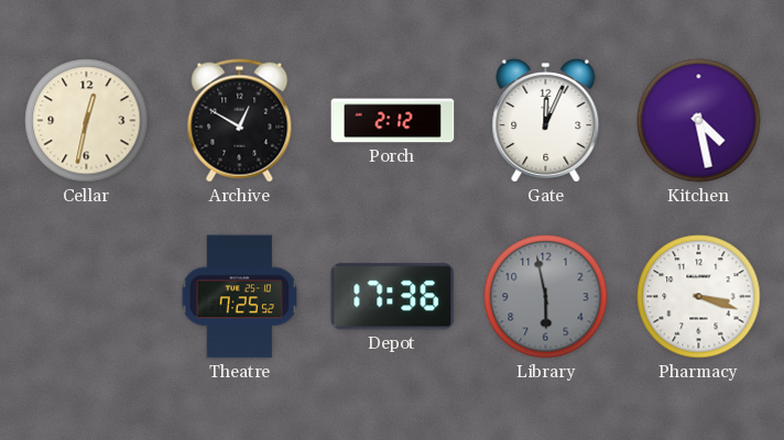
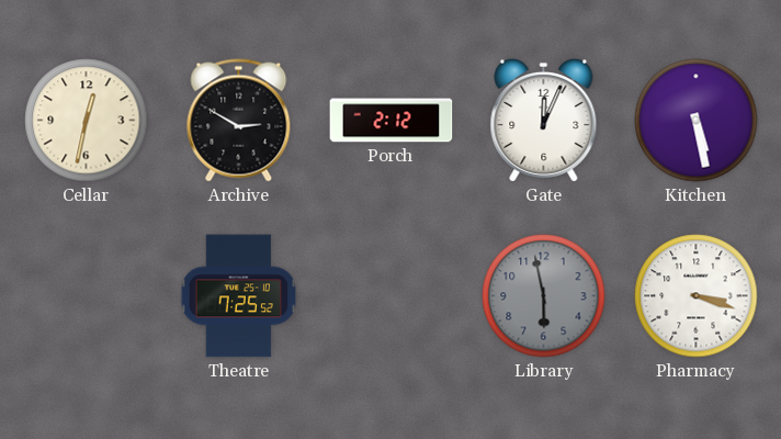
Archive: 12:50 -> 2:50
Kitchen: 4:28 -> 5:28
Depot: 17:36 -> none
